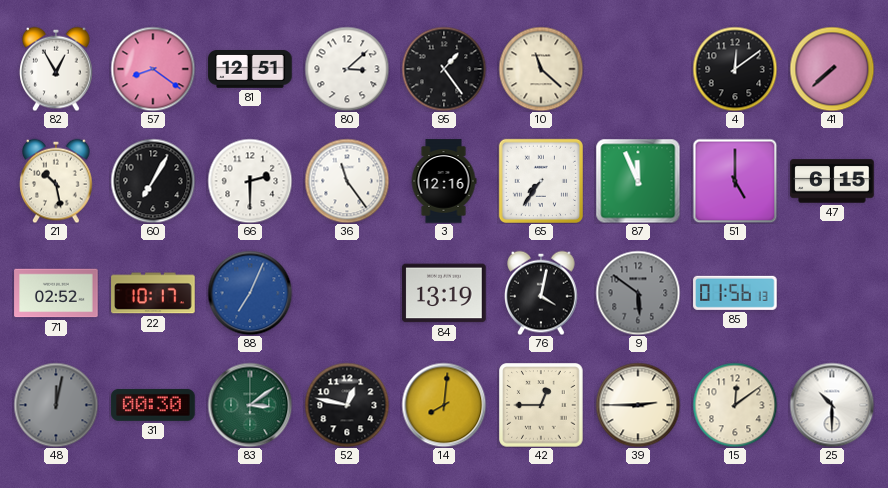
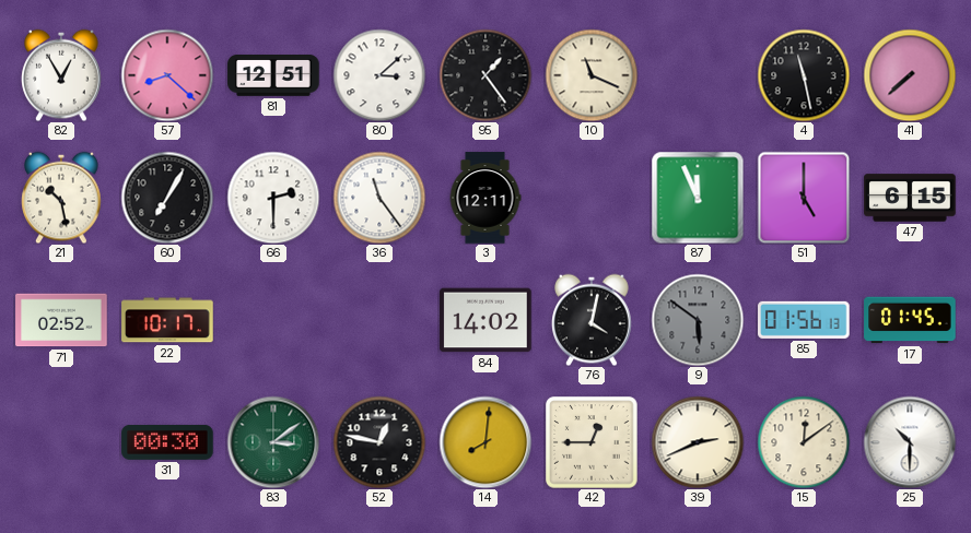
57: 8:21 -> 8:22
10: 11:22 -> 11:19
4: 12:09 -> 11:28
3: 12:16 -> 12:11
65: 7:36 -> none
88: 7:04 -> none
84: 13:19 -> 14:02
17: none -> 01:45
48: 12:02 -> none
39: 2:45 -> 2:41
